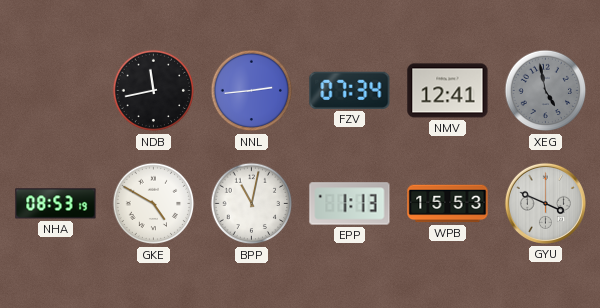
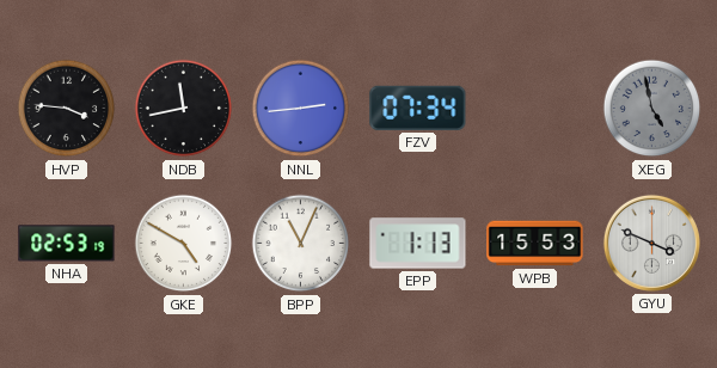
HVP: none -> 3:46
NMV: 12:41 -> none
NHA: 08:53 -> 02:53
BPP: 11:02 -> 11:04
